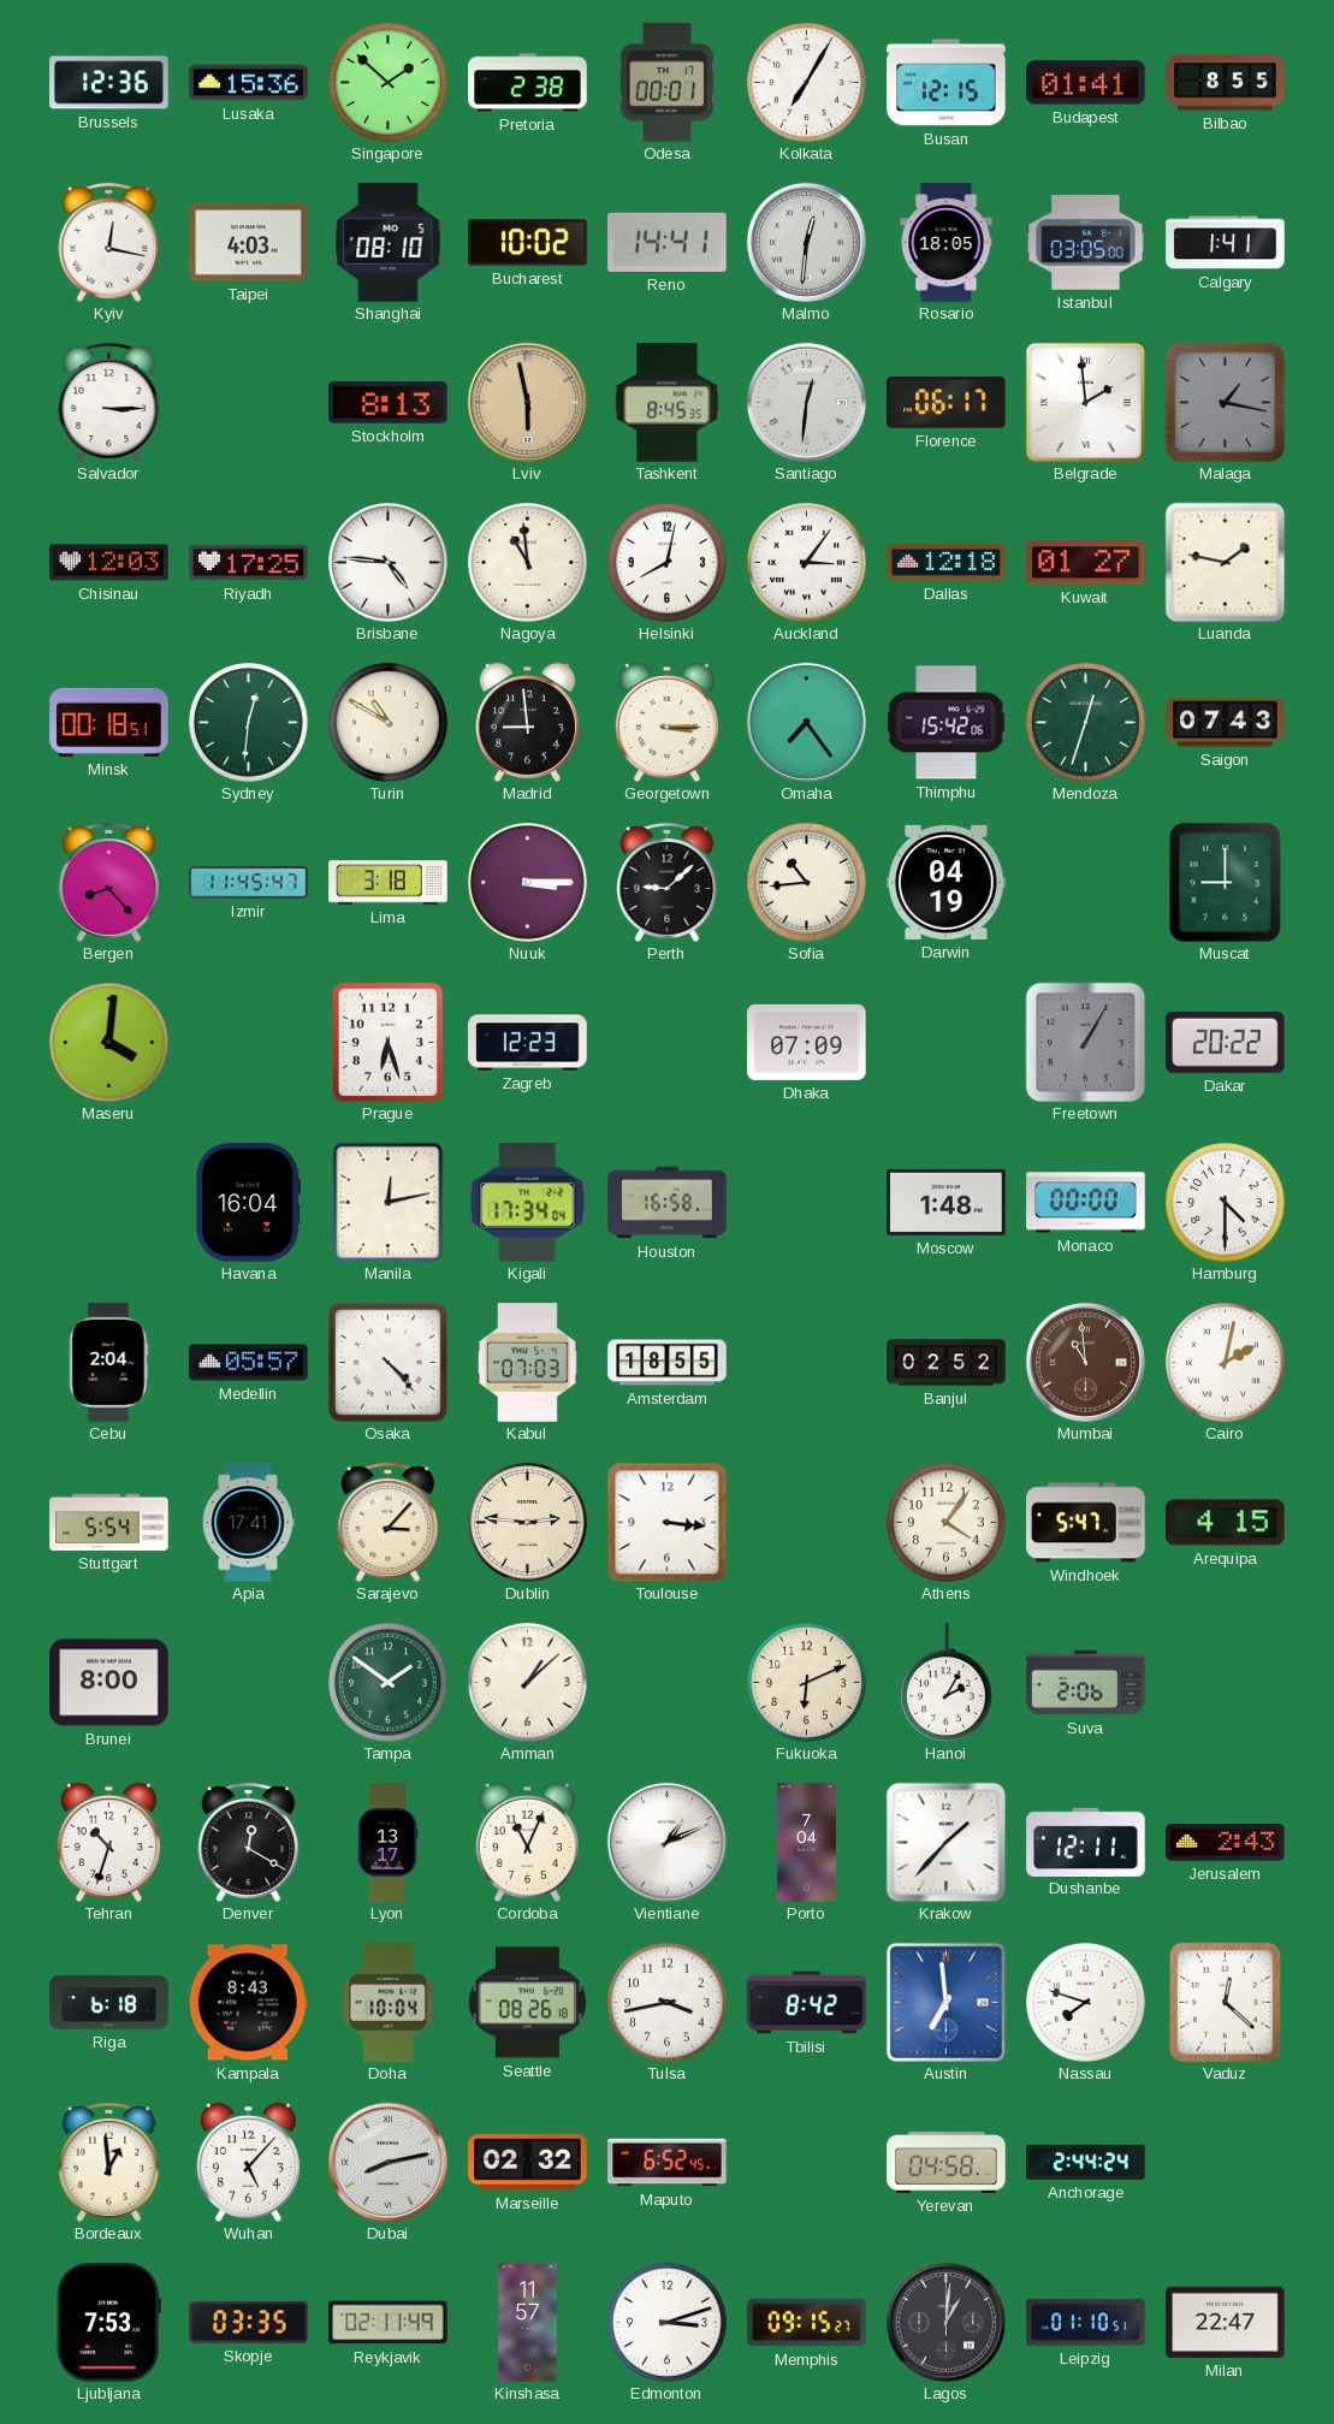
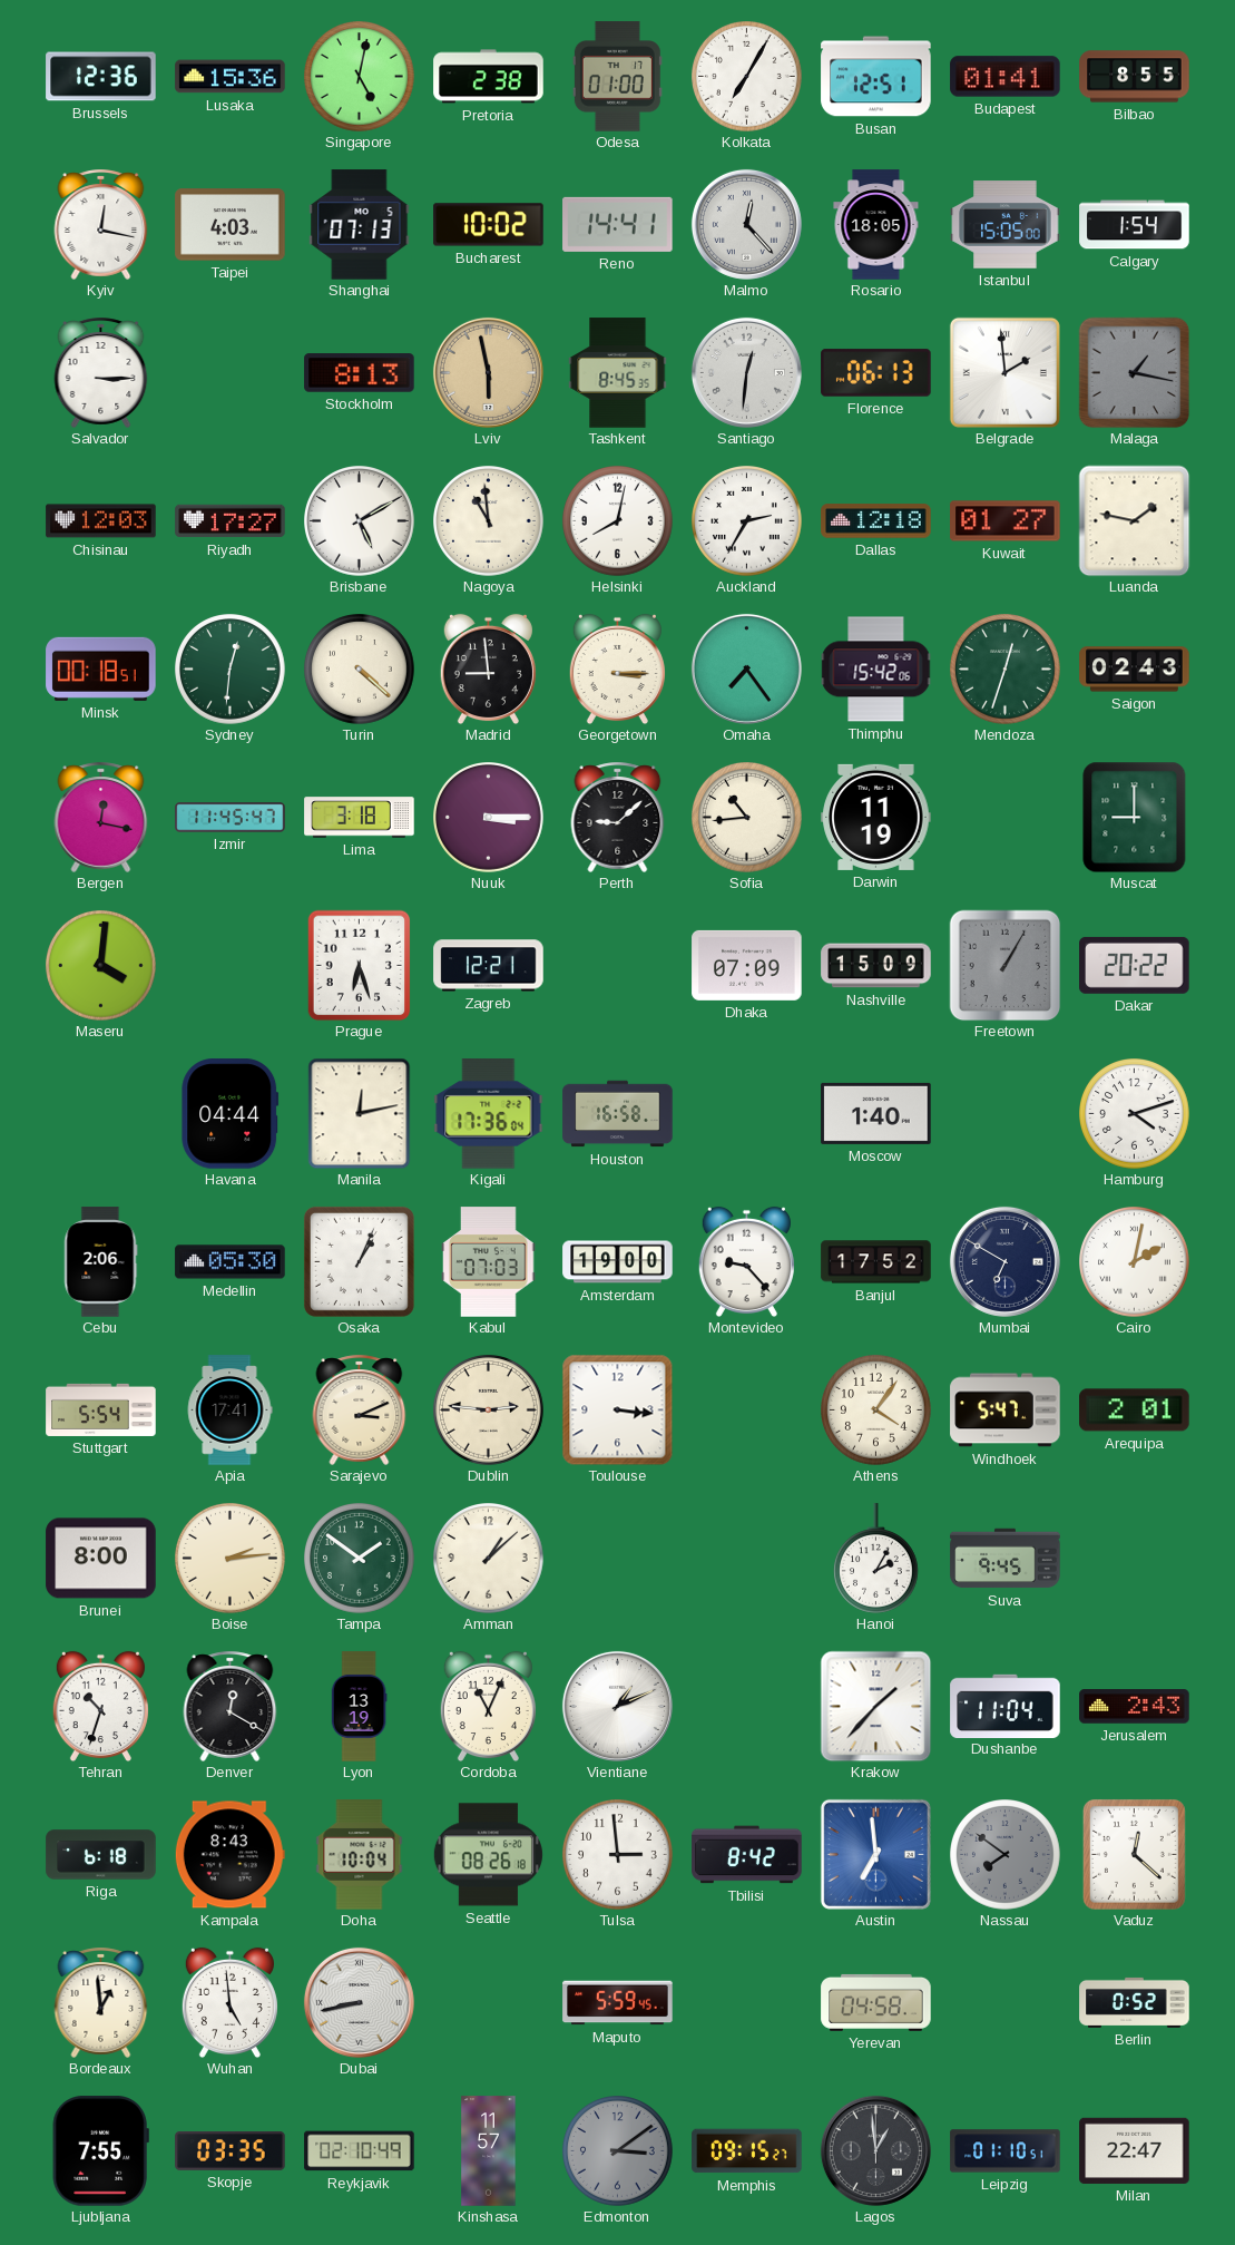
Singapore: 1:52 -> 5:02
Odesa: 00:01 -> 01:00
Busan: 12:15 -> 12:51
Shanghai: 08:10 -> 07:13
Malmo: 12:31 -> 12:23
Istanbul: 03:05 -> 15:05
Calgary: 1:41 -> 1:54
Florence: 06:17 -> 06:13
Riyadh: 17:25 -> 17:27
Brisbane: 4:46 -> 5:10
Auckland: 3:06 -> 2:35
Turin: 10:50 -> 4:22
Saigon: 07:43 -> 02:43
Bergen: 8:23 -> 12:17
Darwin: 04:19 -> 11:19
Zagreb: 12:23 -> 12:21
Nashville: none -> 15:09
Havana: 16:04 -> 04:44
Kigali: 17:34 -> 17:36
Moscow: 1:48 -> 1:40
Monaco: 00:00 -> none
Hamburg: 4:30 -> 4:12
Cebu: 2:04 -> 2:06
Medellin: 05:57 -> 05:30
Osaka: 4:23 -> 1:04
Amsterdam: 18:55 -> 19:00
Montevideo: none -> 9:23
Banjul: 02:52 -> 17:52
Mumbai: 10:59 -> 6:50
Mumbai dial: brown -> navy
Sarajevo: 3:07 -> 3:11
Arequipa: 4:15 -> 2:01
Boise: none -> 2:14
Fukuoka: 6:11 -> none
Suva: 2:06 -> 9:45
Lyon: 13:17 -> 13:19
Porto: 7:04 -> none
Dushanbe: 12:11 -> 11:04
Tulsa: 3:43 -> 2:59
Nassau: 7:48 -> 7:51
Nassau dial: white -> grey
Wuhan: 5:07 -> 4:59
Dubai: 8:13 -> 8:43
Marseille: 02:32 -> none
Maputo: 6:52 -> 5:59
Anchorage: 2:44 -> none
Berlin: none -> 0:52
Ljubljana: 7:53 -> 7:55
Reykjavik: 02:11 -> 02:10
Edmonton: 3:12 -> 3:09
Edmonton dial: white -> grey
Lagos: 1:01 -> 12:59
